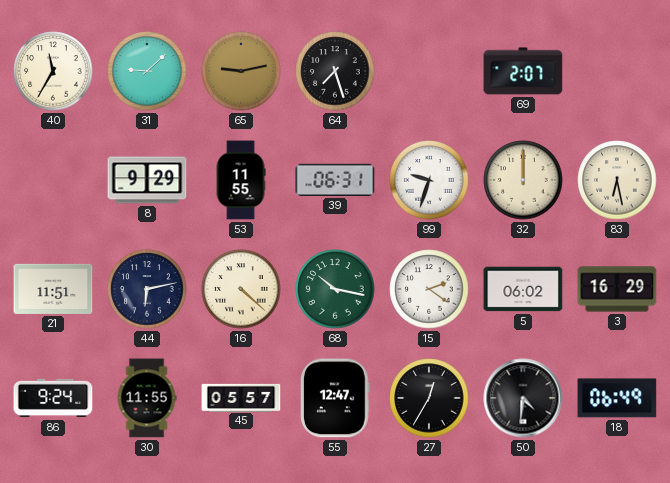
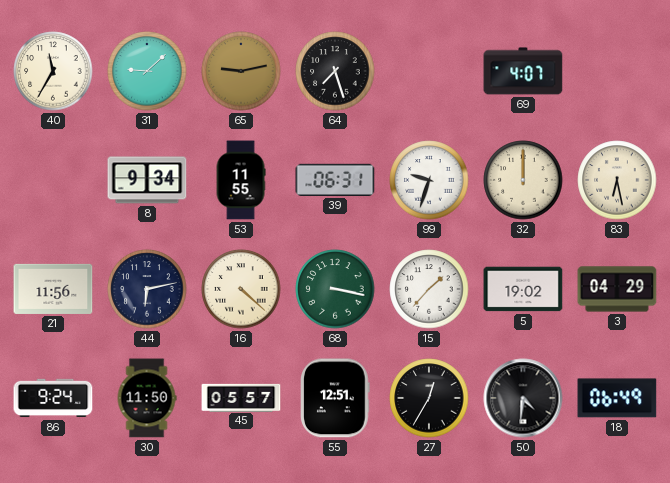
69: 2:07 -> 4:07
8: 9:29 -> 9:34
21: 11:51 -> 11:56
68: 10:17 -> 3:17
15: 2:21 -> 1:37
5: 06:02 -> 19:02
3: 16:29 -> 04:29
30: 11:55 -> 11:50
55: 12:47 -> 12:51
